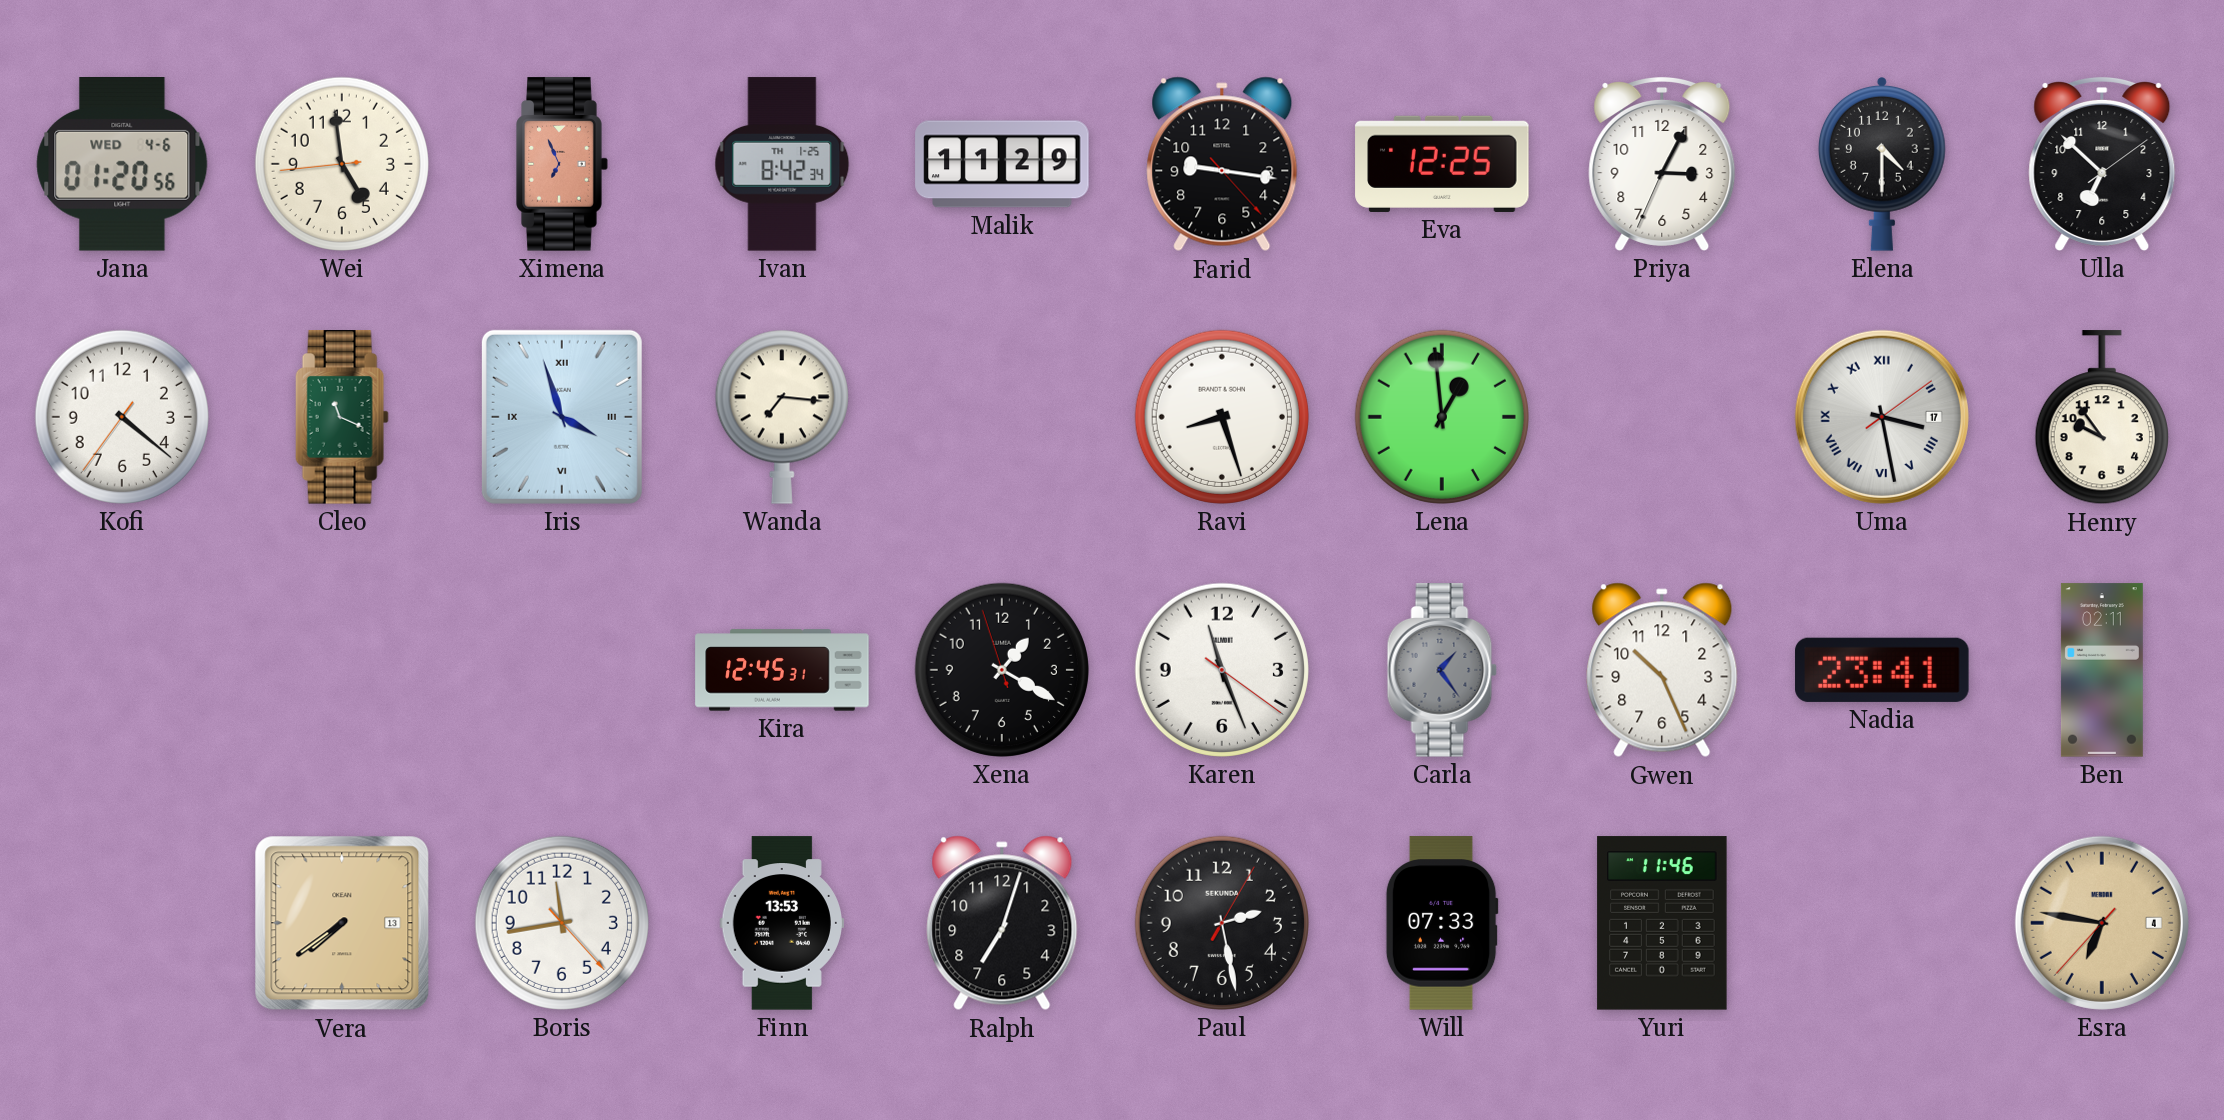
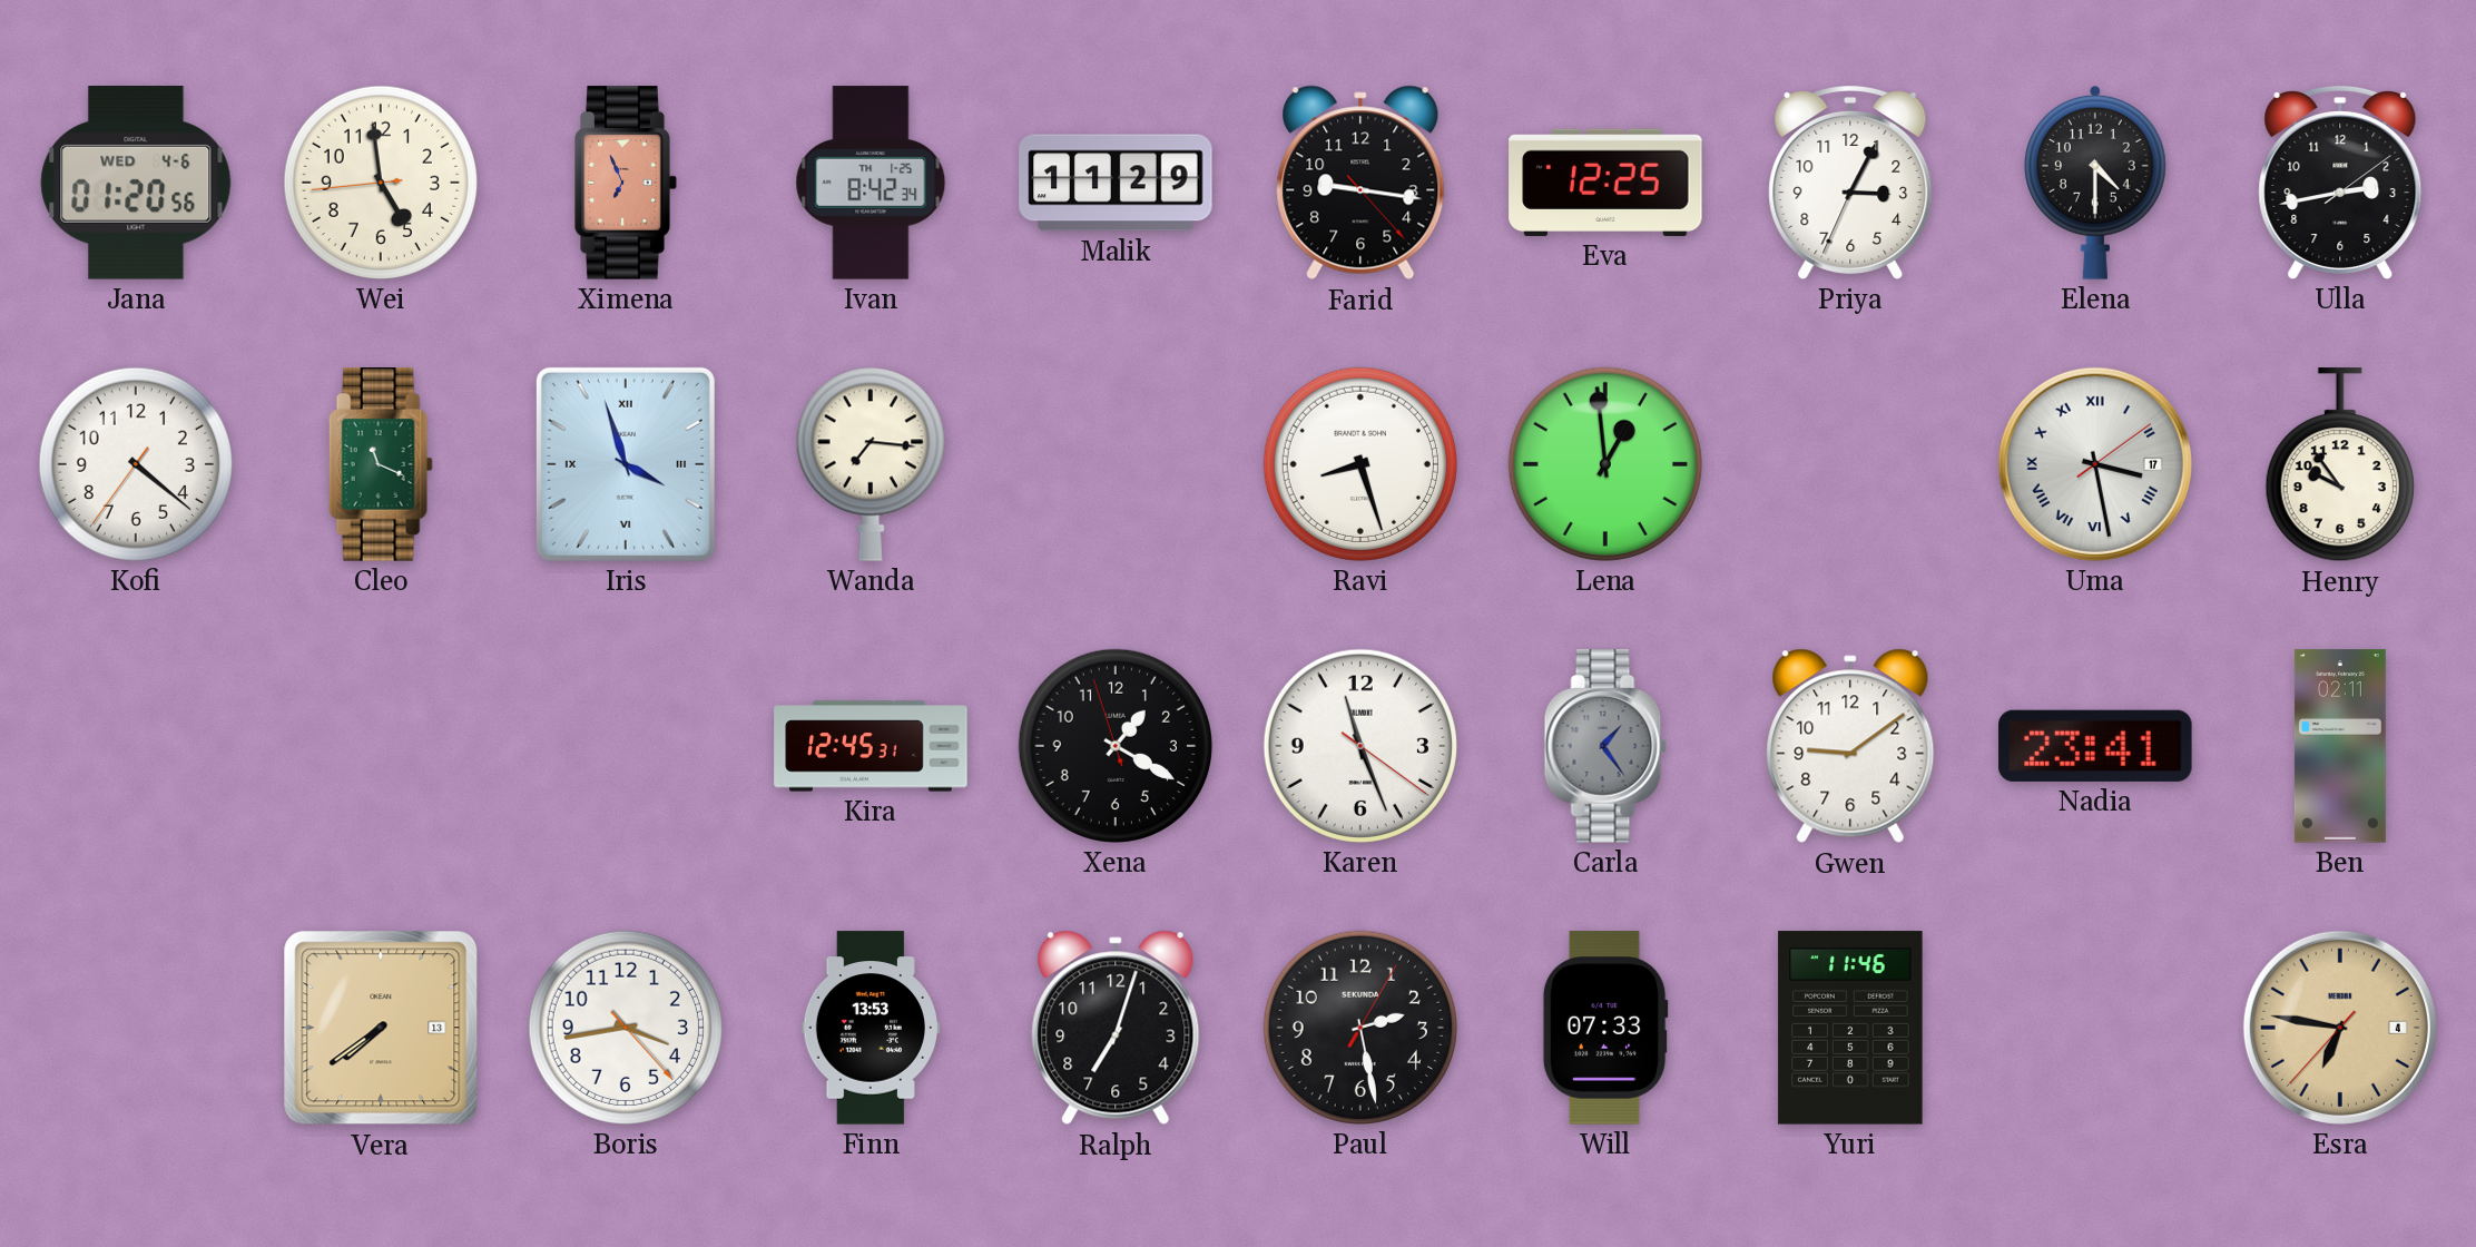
Ulla: 6:52 -> 2:43
Gwen: 10:26 -> 9:09
Boris: 11:43 -> 3:43
